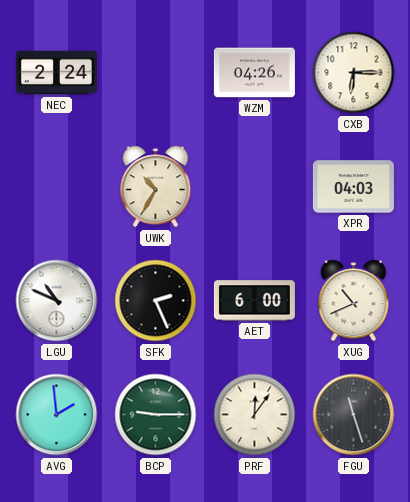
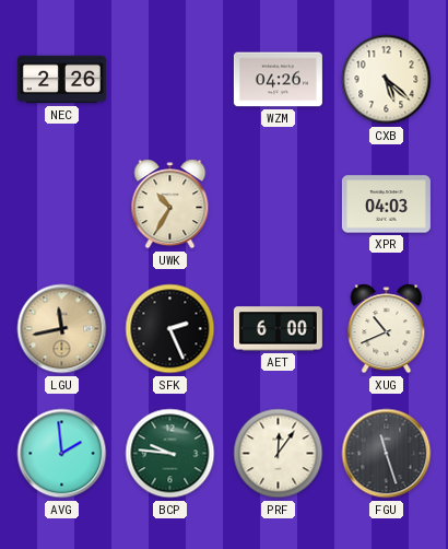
NEC: 2:24 -> 2:26
CXB: 6:15 -> 5:22
LGU: 10:49 -> 11:43
LGU dial: white -> champagne
BCP: 9:15 -> 9:46
